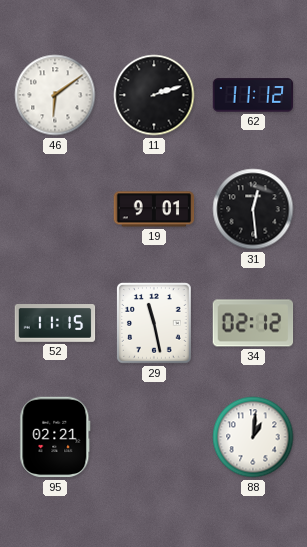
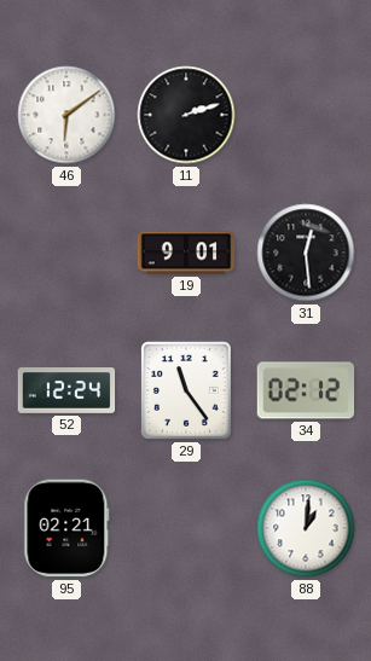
62: 11:12 -> none
52: 11:15 -> 12:24
29: 11:28 -> 11:24
